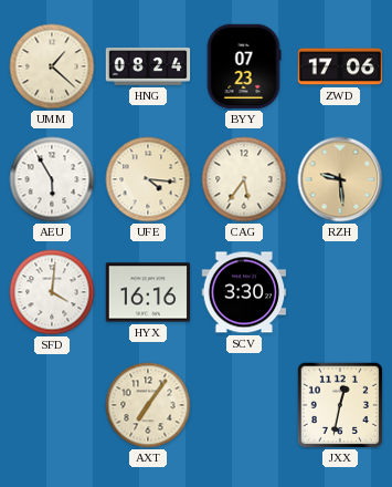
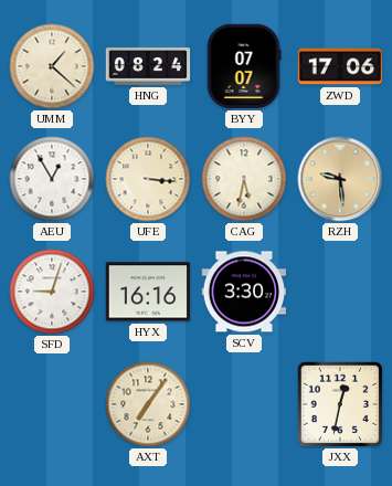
BYY: 07:23 -> 07:07
AEU: 5:55 -> 12:55
UFE: 4:16 -> 3:16
CAG: 5:36 -> 5:32
SFD: 4:01 -> 9:03
